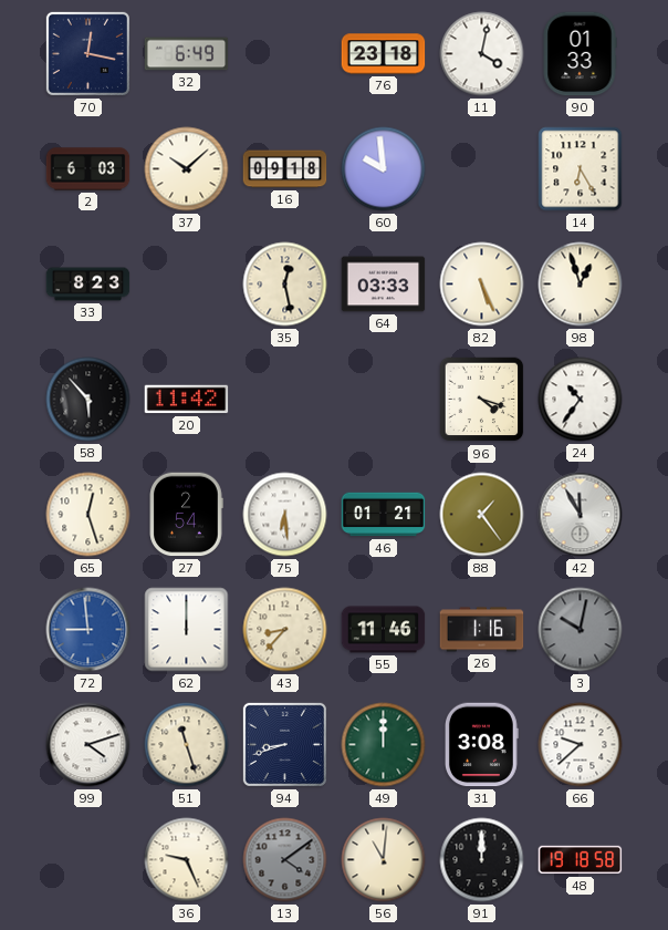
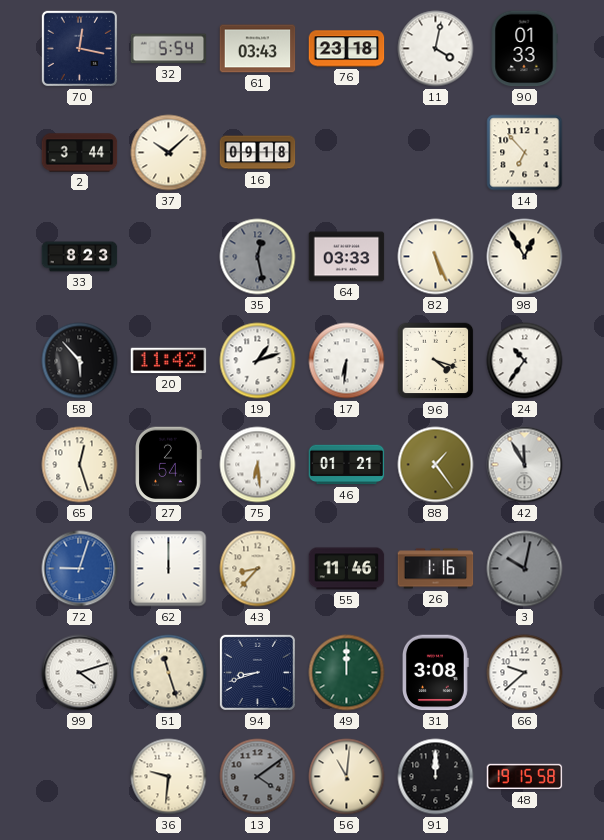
32: 6:49 -> 5:54
61: none -> 03:43
2: 6:03 -> 3:44
60: 9:59 -> none
14: 6:25 -> 6:53
35 dial: cream -> grey
98: 12:57 -> 12:55
19: none -> 1:12
17: none -> 6:31
72: 8:59 -> 9:03
36: 9:26 -> 9:31
48: 19:18 -> 19:15
